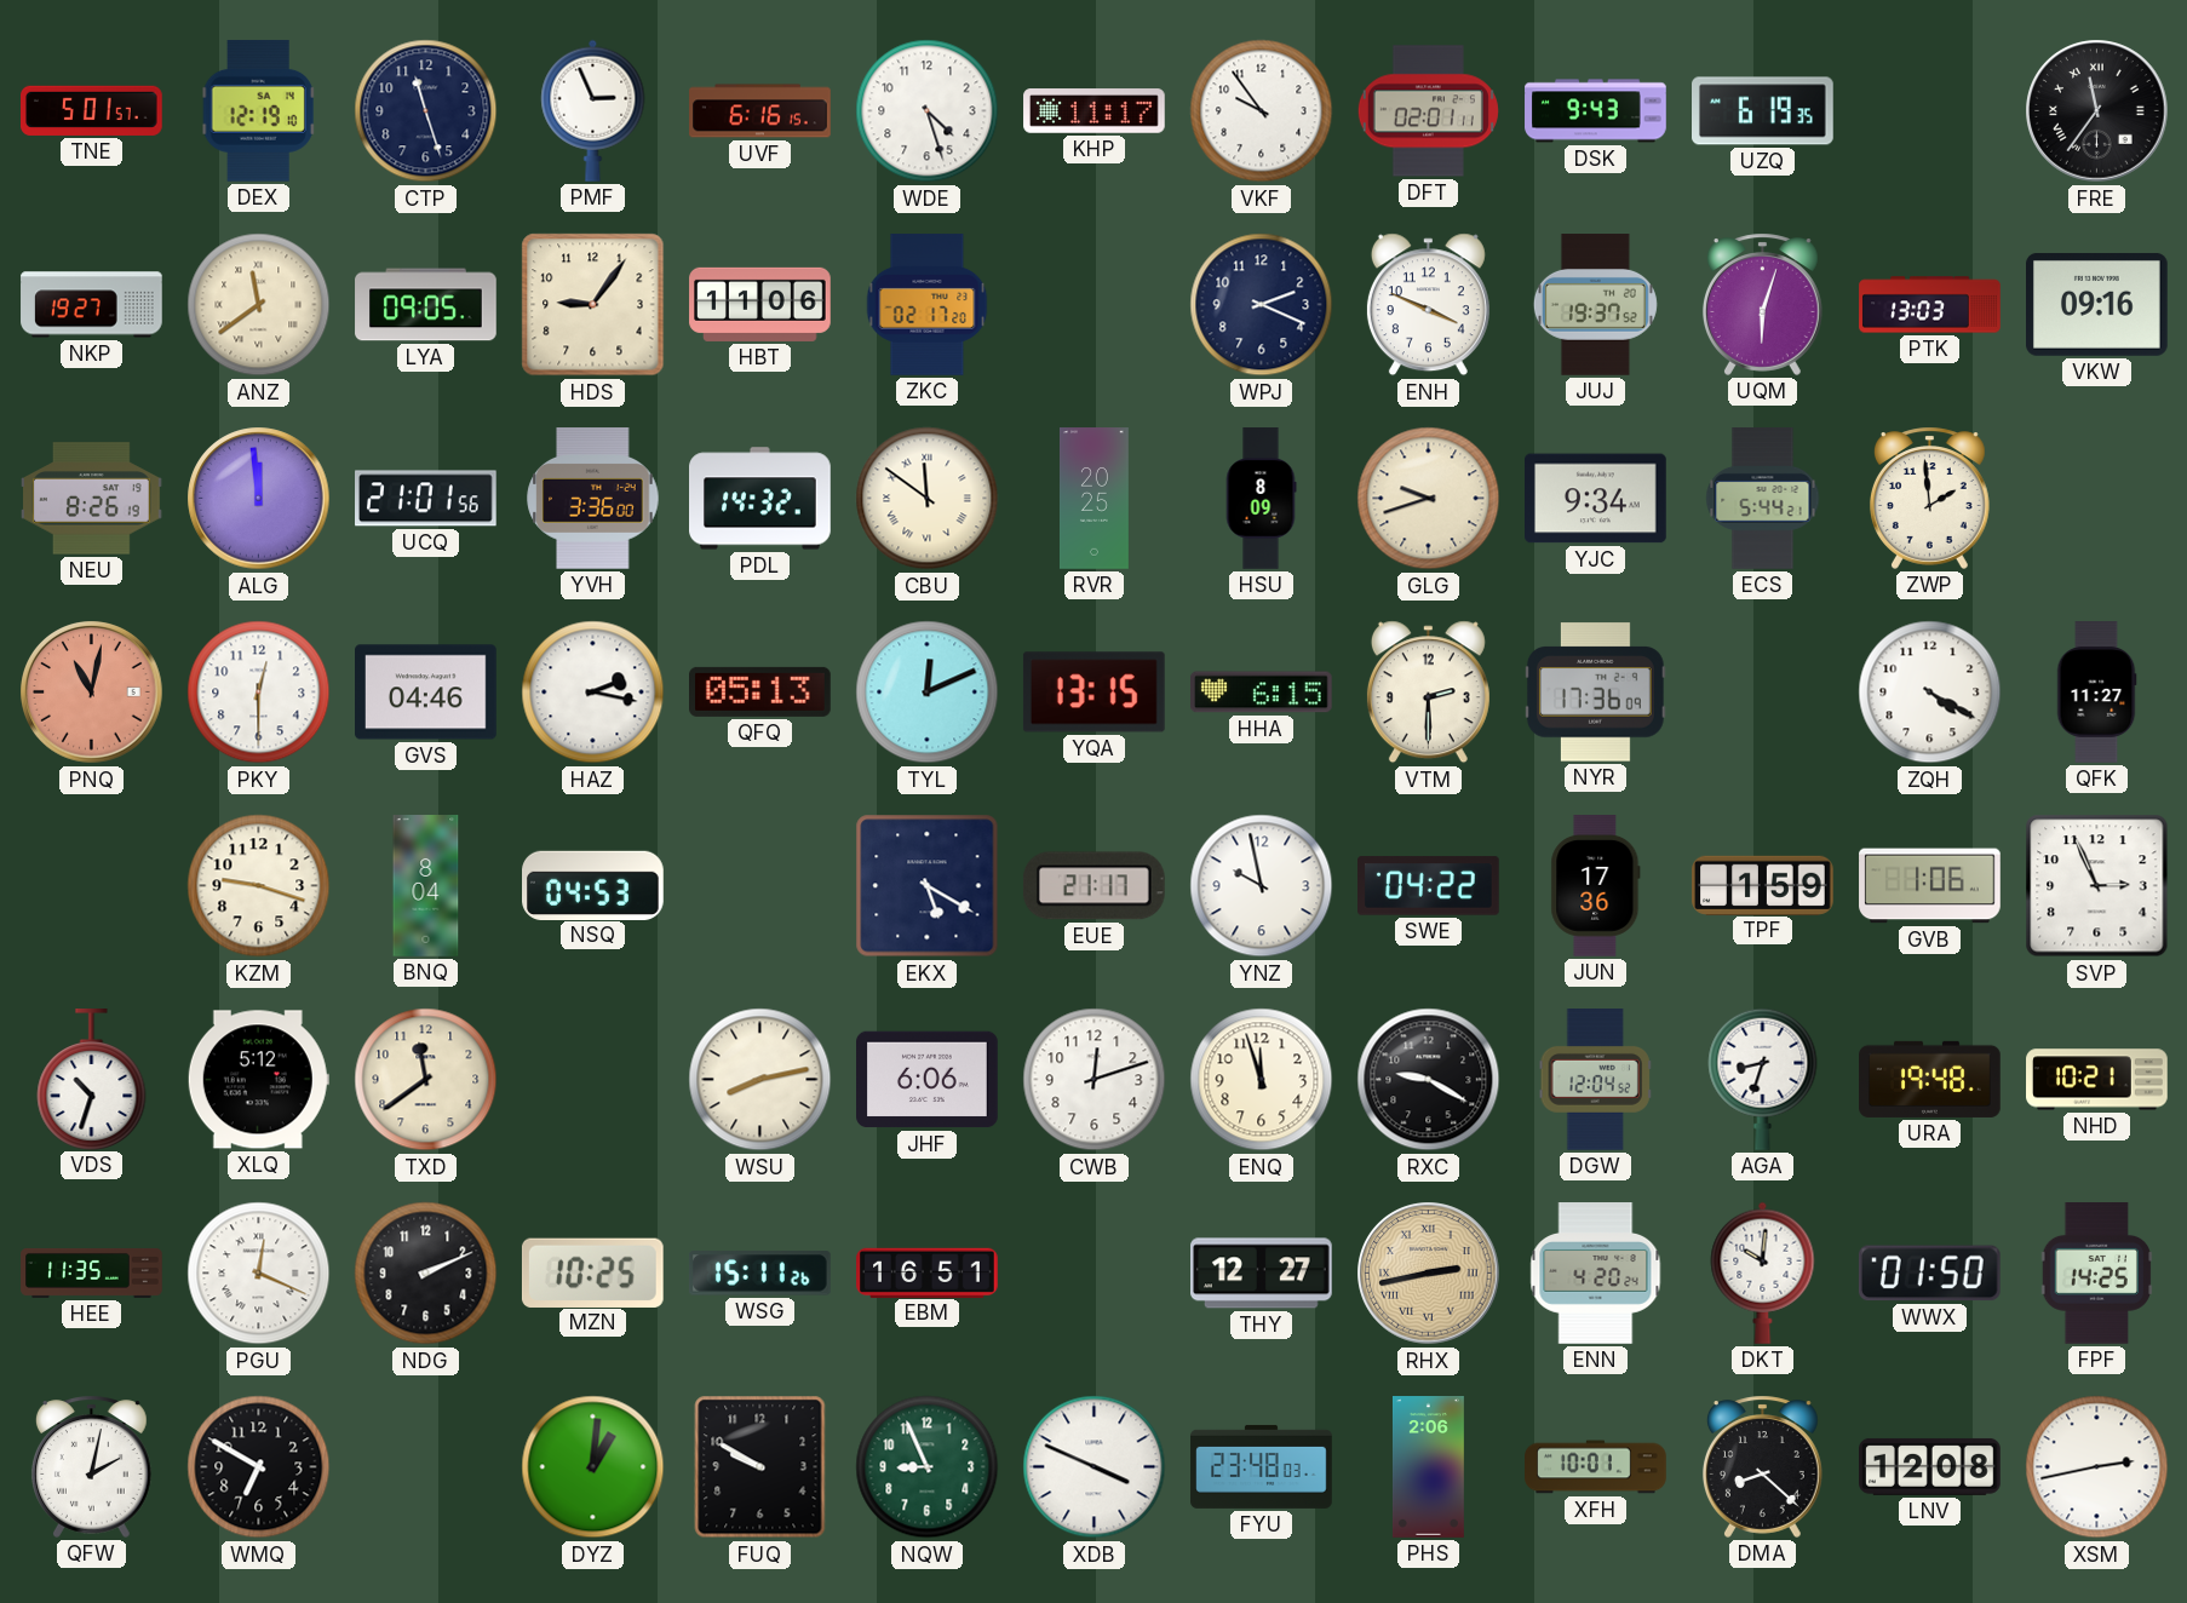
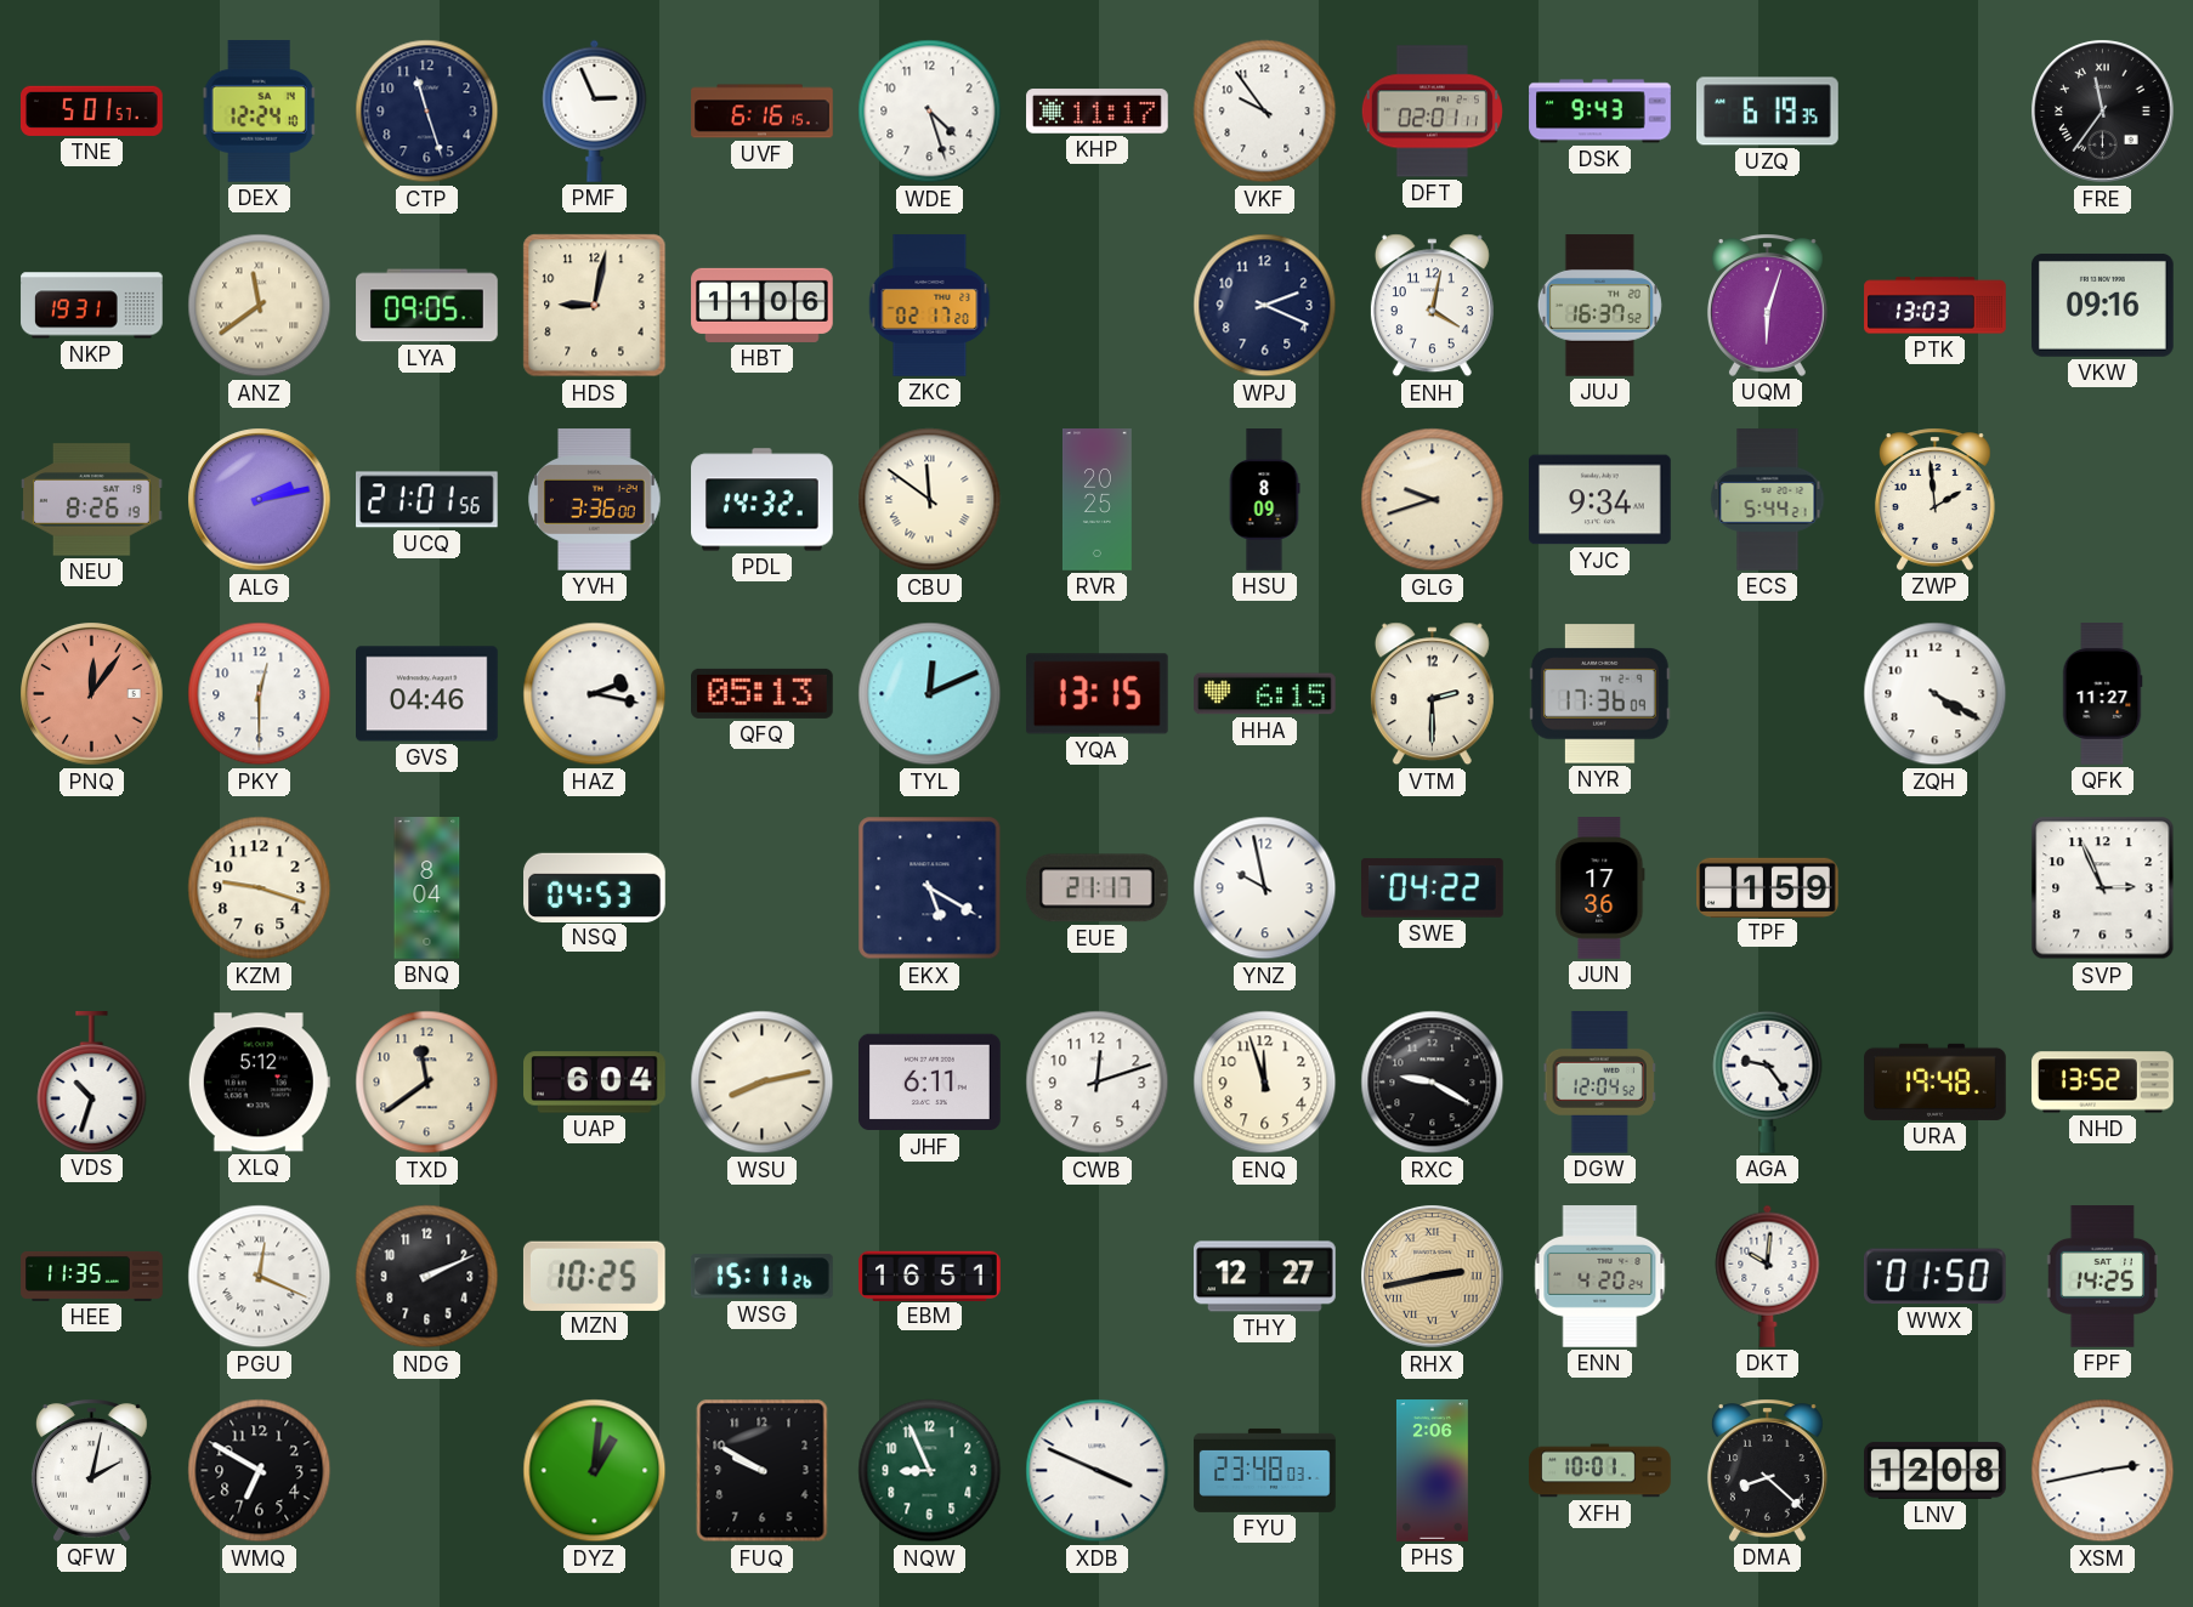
DEX: 12:19 -> 12:24
NKP: 19:27 -> 19:31
HDS: 9:06 -> 9:02
ENH: 3:49 -> 4:02
JUJ: 19:37 -> 16:37
ALG: 11:59 -> 2:13
PNQ: 11:02 -> 12:06
GVB: 1:06 -> none
UAP: none -> 6:04
JHF: 6:06 -> 6:11
AGA: 8:33 -> 9:24
NHD: 10:21 -> 13:52
